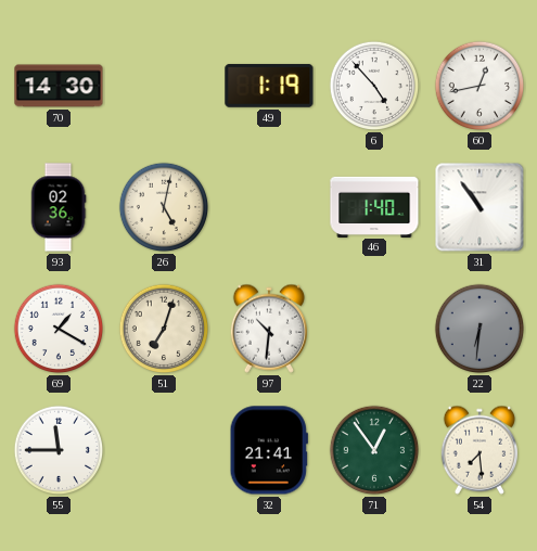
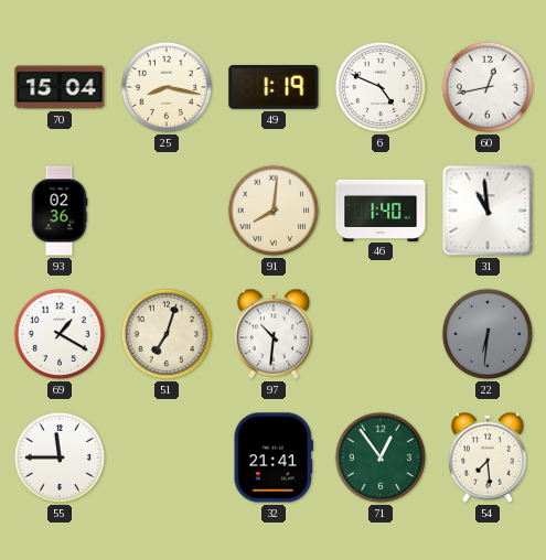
70: 14:30 -> 15:04
25: none -> 8:17
6: 4:53 -> 4:49
26: 5:02 -> none
91: none -> 8:01
31: 10:54 -> 10:59
